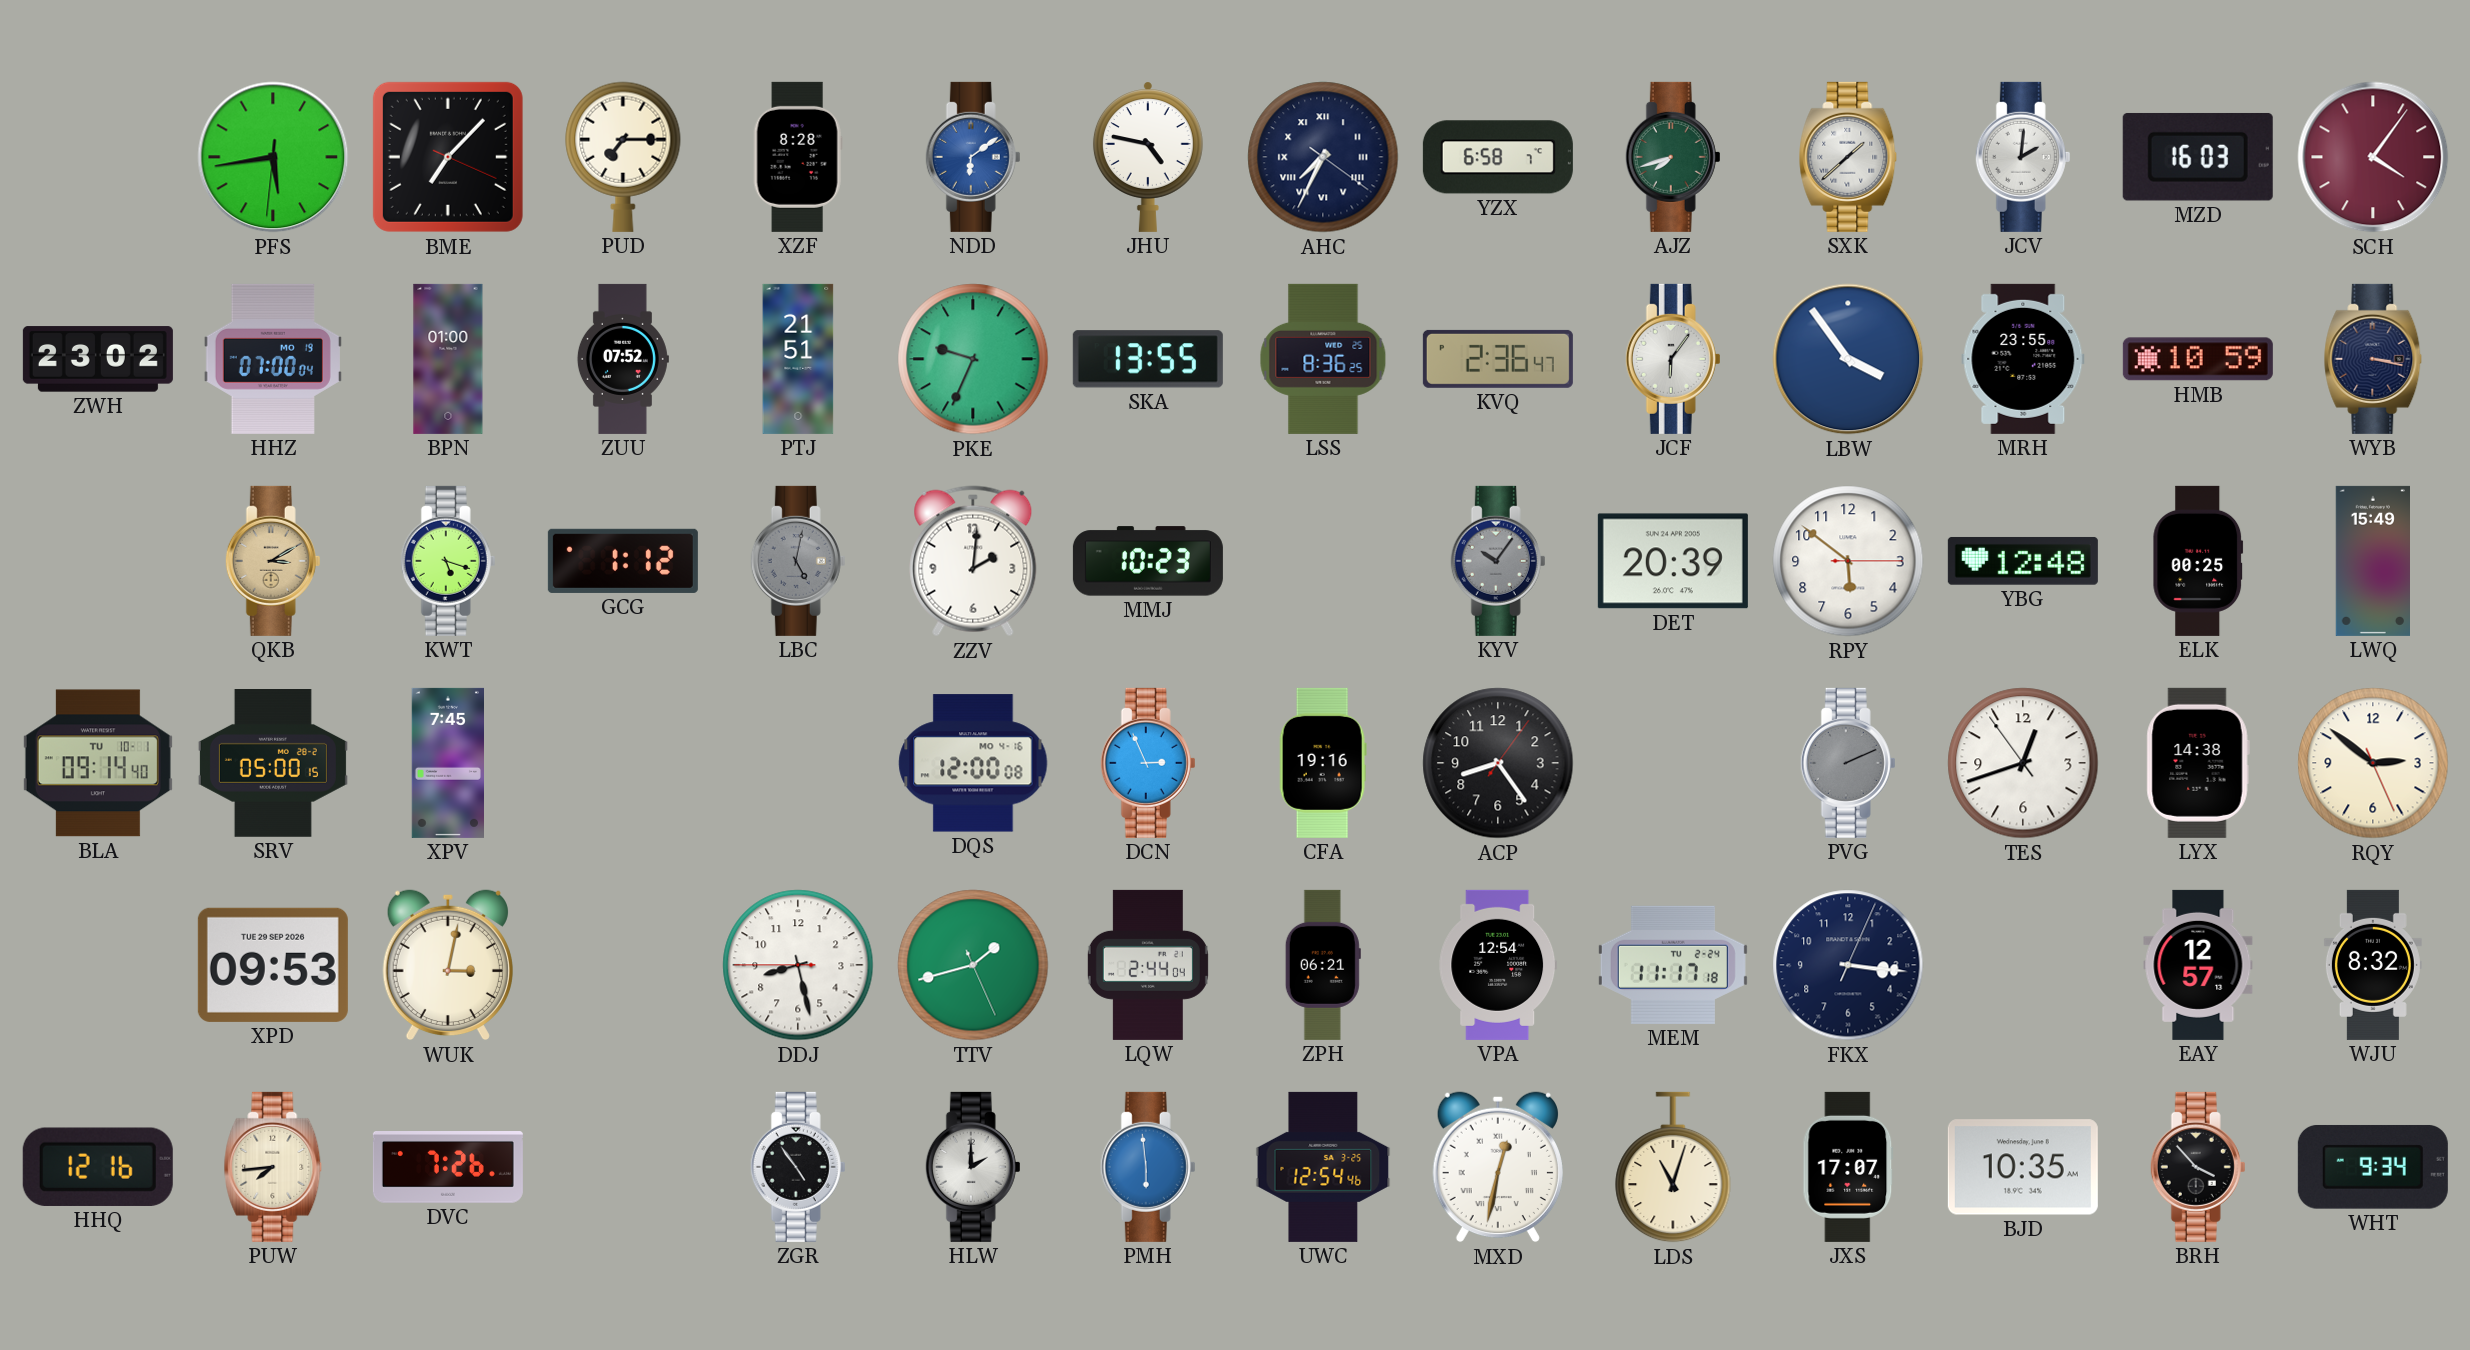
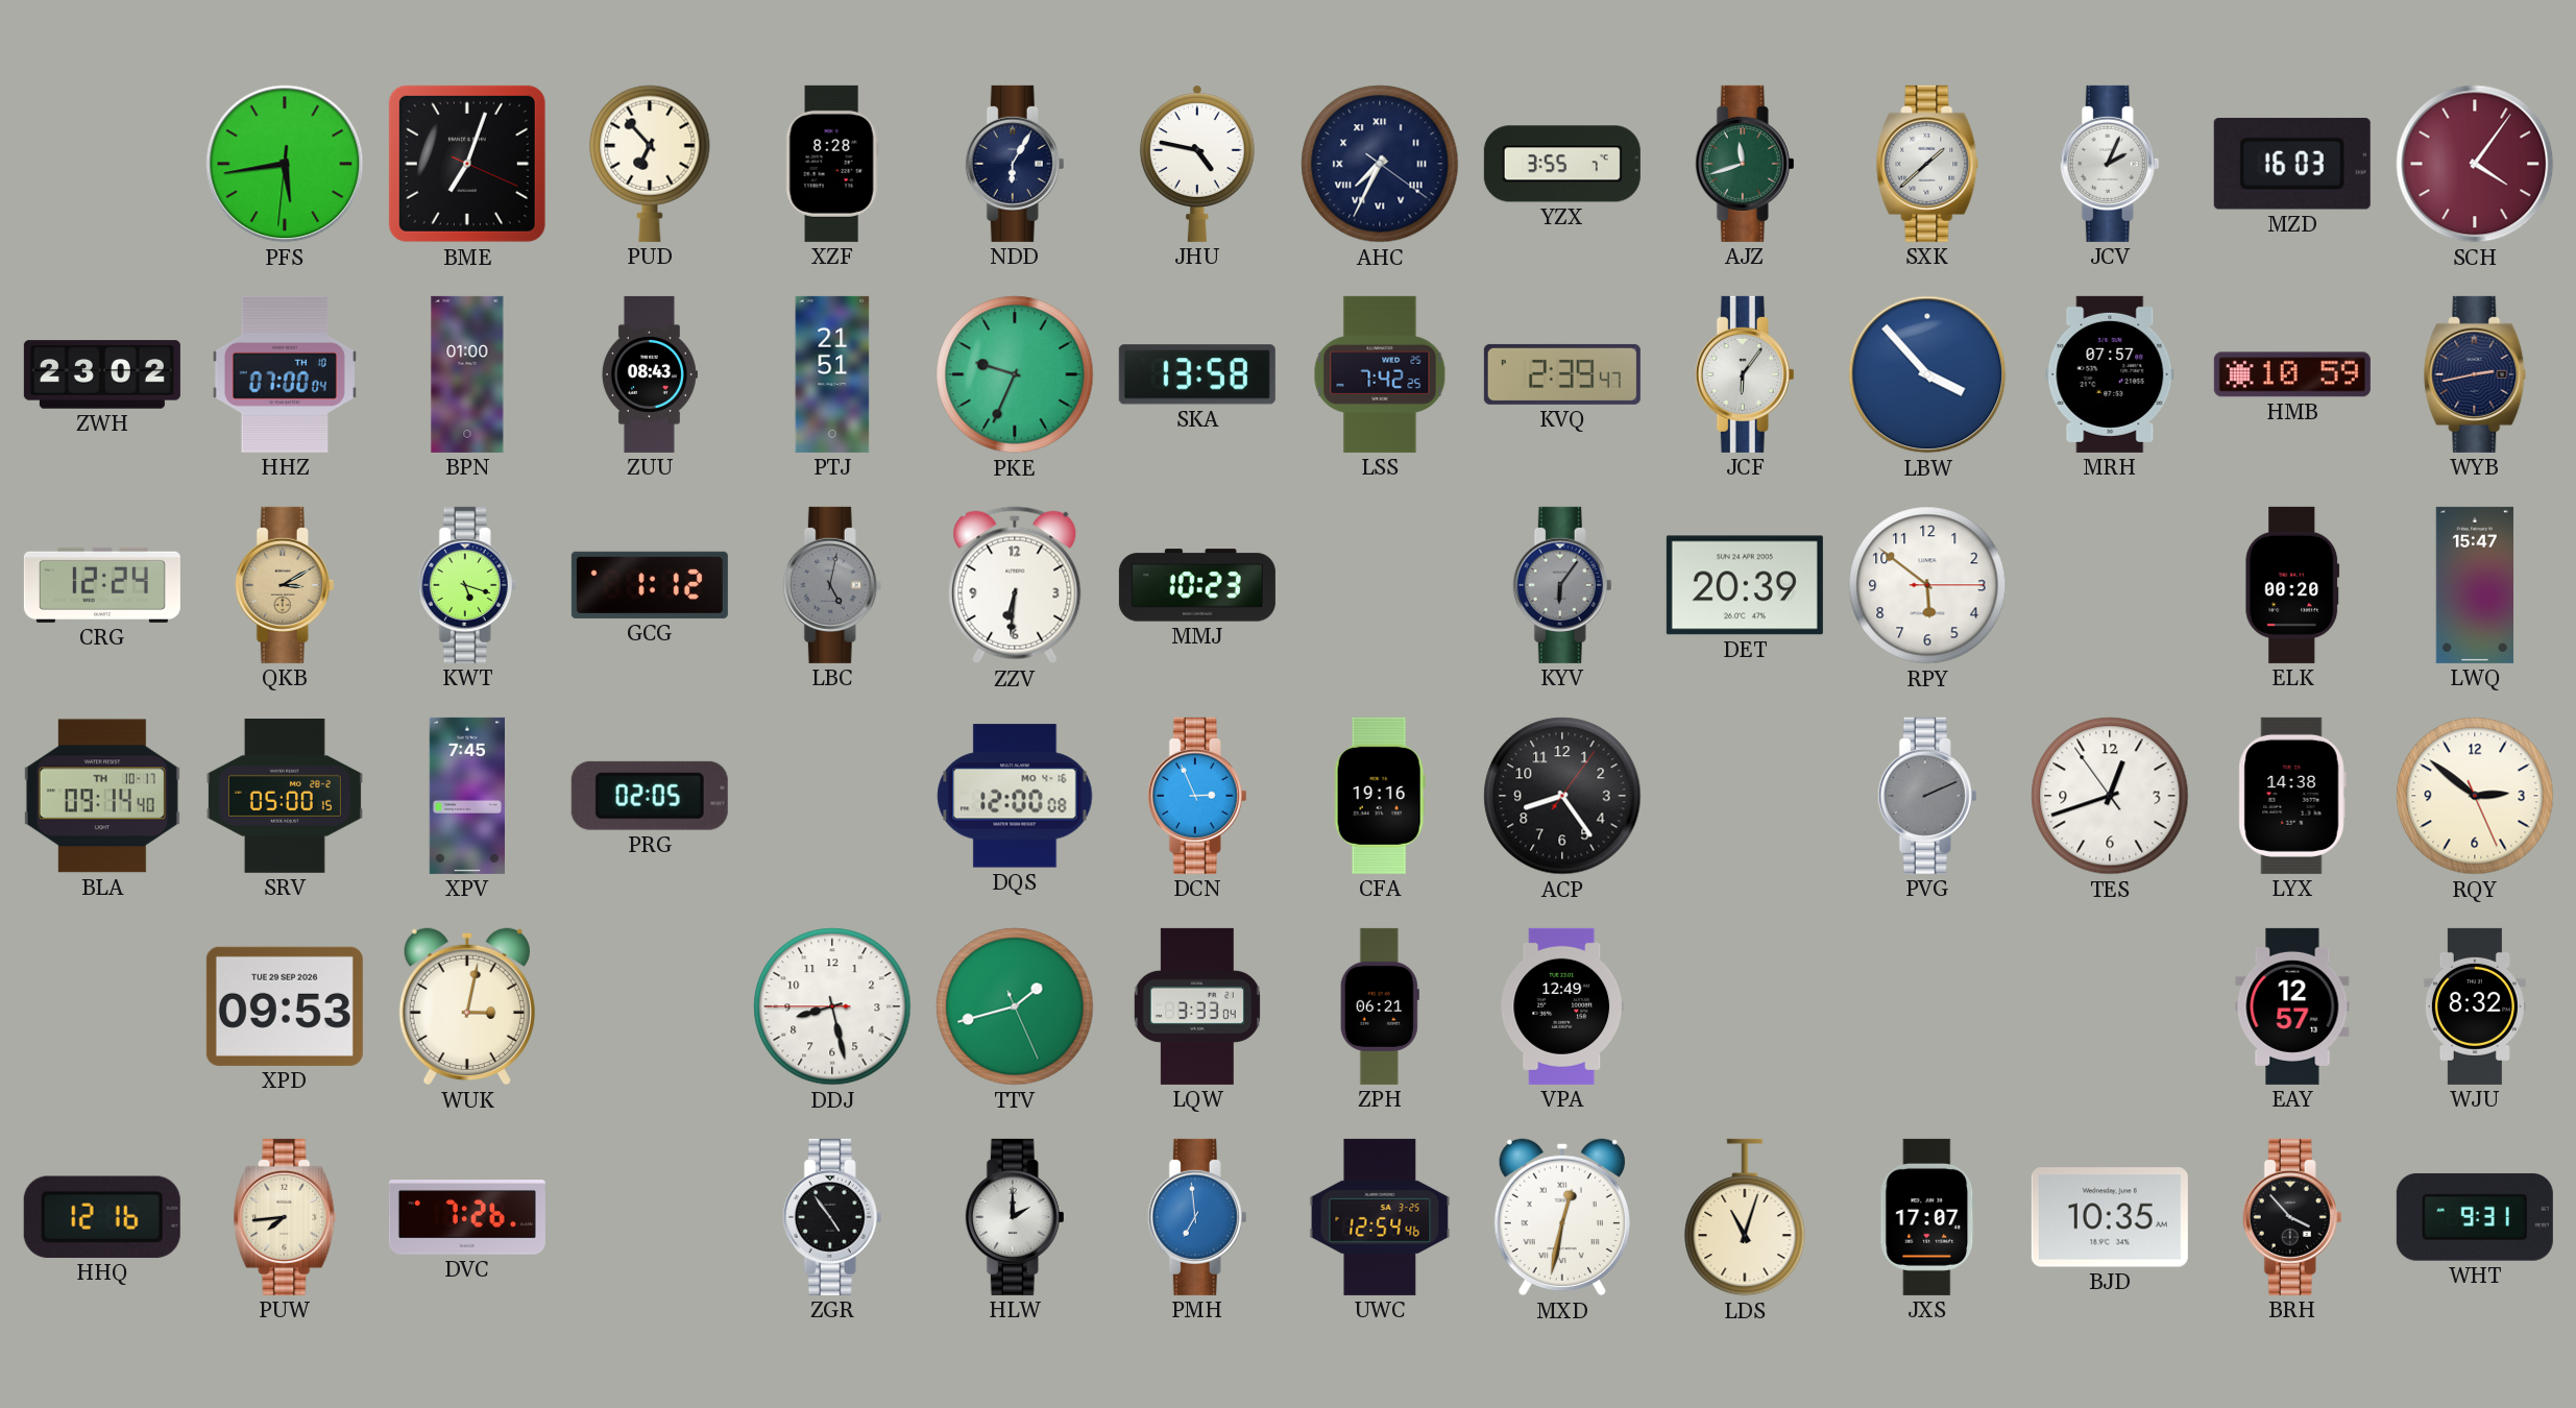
BME: 7:07 -> 7:03
PUD: 7:15 -> 6:53
NDD: 6:09 -> 6:05
NDD dial: blue -> navy
YZX: 6:58 -> 3:55
AJZ: 7:42 -> 11:42
JCV: 2:01 -> 2:04
HHZ date: MO 19 -> TH 10
ZUU: 07:52 -> 08:43
SKA: 13:55 -> 13:58
LSS: 8:36 -> 7:42
KVQ: 2:36 -> 2:39
LBW: 3:54 -> 3:53
MRH: 23:55 -> 07:57
WYB: 3:17 -> 2:43
CRG: none -> 12:24
ZZV: 2:01 -> 6:31
KYV: 10:06 -> 6:06
YBG: 12:48 -> none
ELK: 00:25 -> 00:20
LWQ: 15:49 -> 15:47
BLA date: TU 10-1 -> TH 10-17
PRG: none -> 02:05
LQW: 2:44 -> 3:33
VPA: 12:54 -> 12:49
MEM: 11:17 -> none
FKX: 3:16 -> none
PMH: 5:59 -> 6:59
WHT: 9:34 -> 9:31
